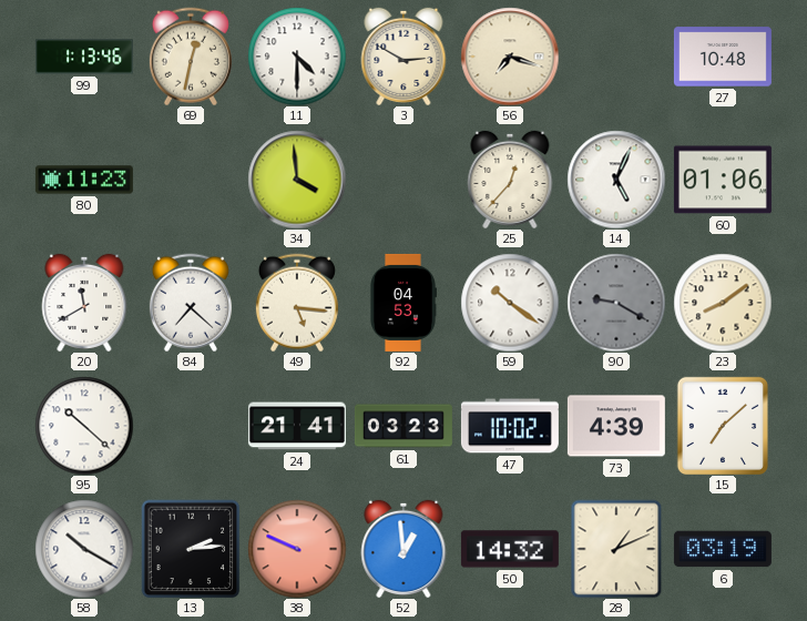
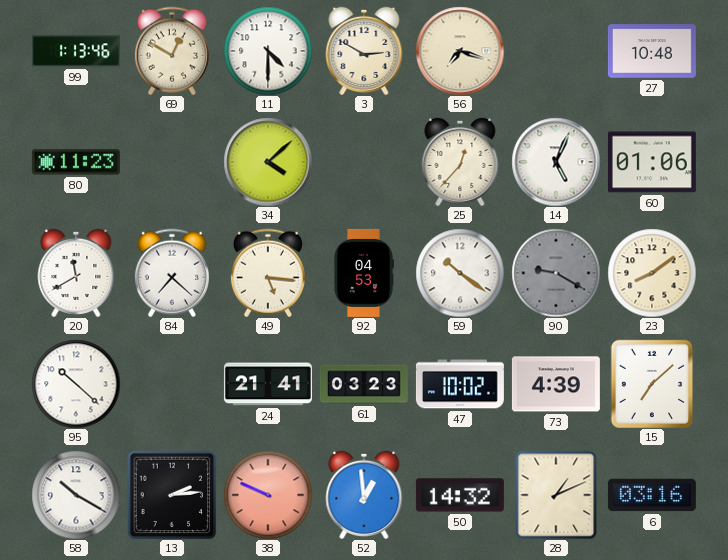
69: 12:32 -> 12:50
34: 3:59 -> 4:08
6: 03:19 -> 03:16
